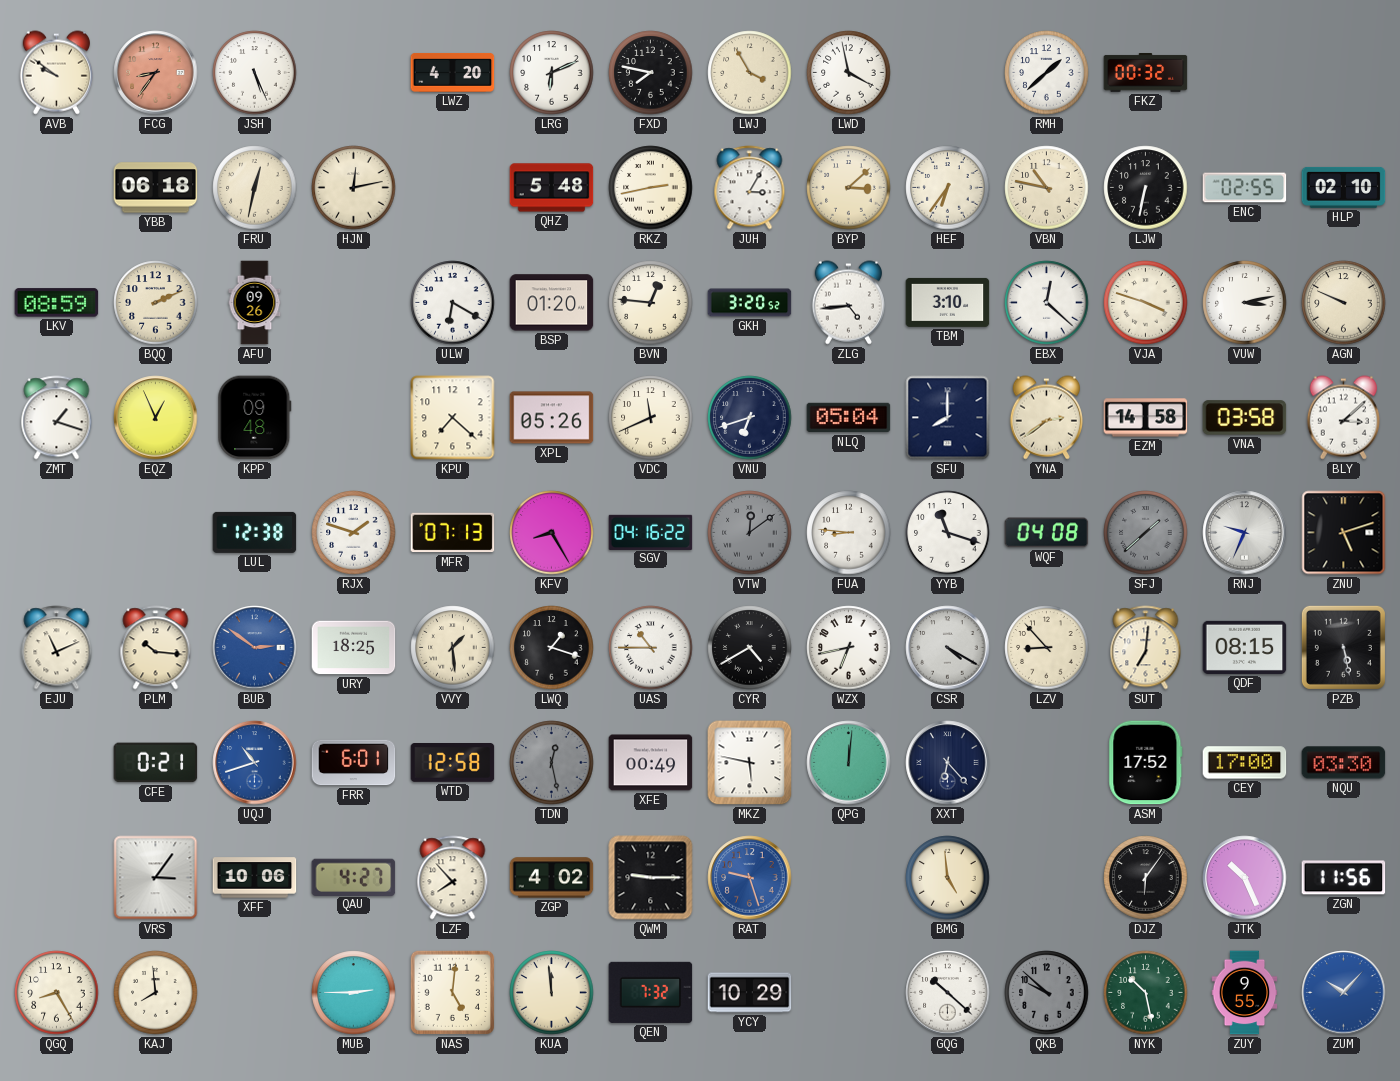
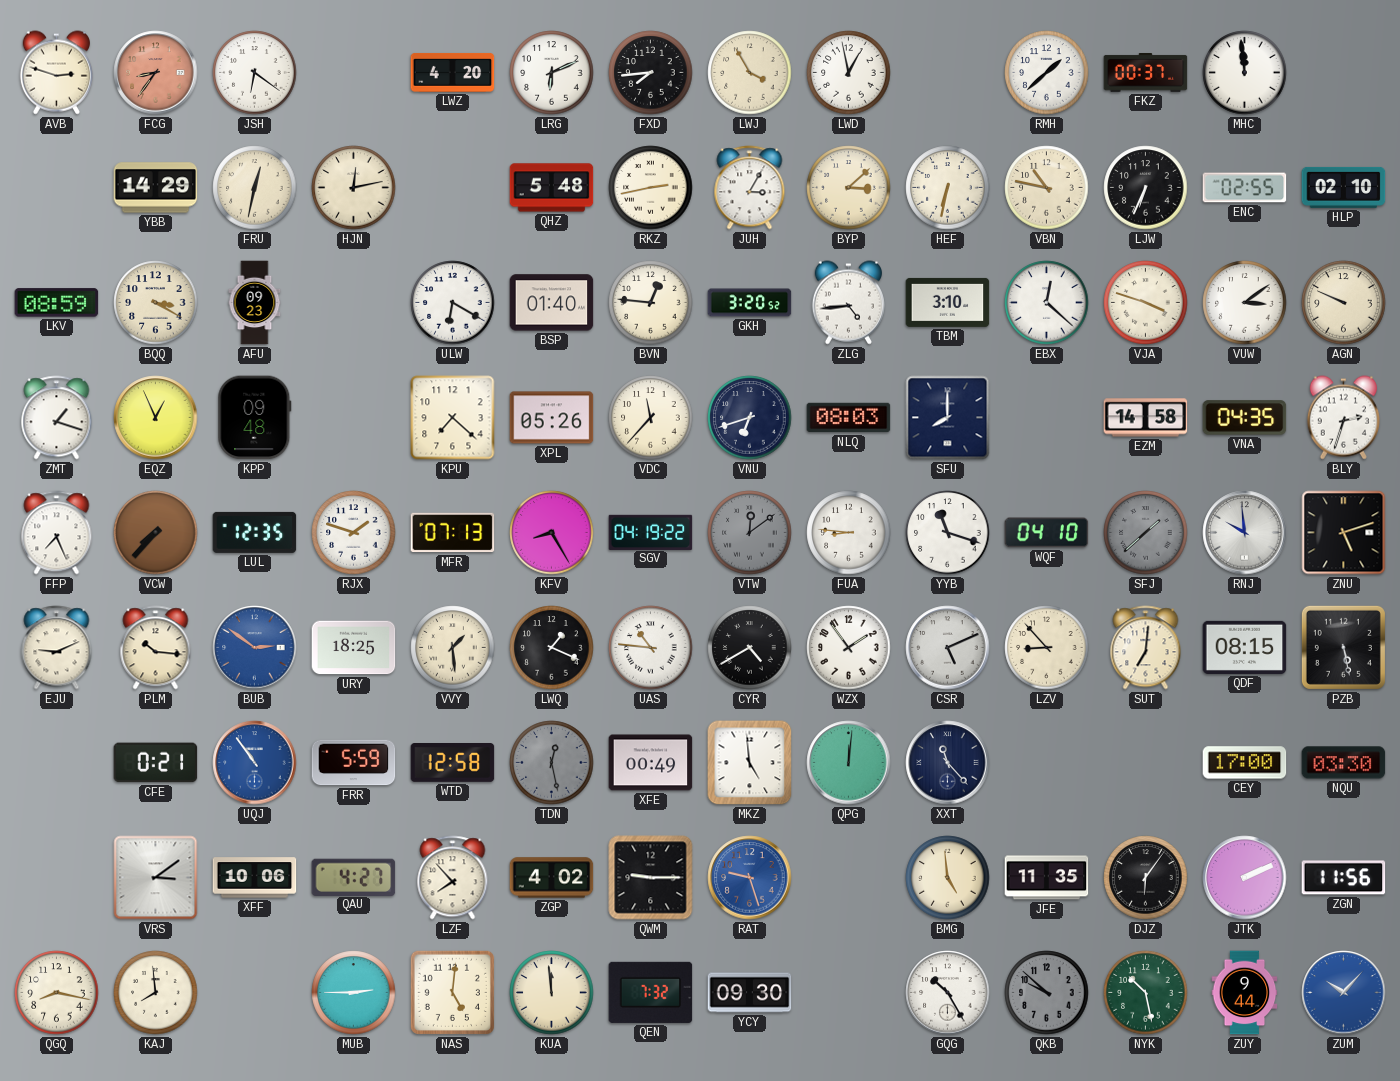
AVB: 9:51 -> 2:48
JSH: 5:26 -> 6:21
FXD: 7:47 -> 7:44
LWD: 3:58 -> 12:58
FKZ: 00:32 -> 00:37
MHC: none -> 11:59
YBB: 06:18 -> 14:29
HEF: 6:36 -> 6:32
LJW: 6:32 -> 6:34
BQQ: 2:11 -> 3:20
AFU: 09:26 -> 09:23
BSP: 01:20 -> 01:40
VUW: 3:13 -> 3:09
VDC: 11:41 -> 11:37
NLQ: 05:04 -> 08:03
YNA: 2:39 -> none
VNA: 03:58 -> 04:35
BLY: 3:08 -> 2:33
FFP: none -> 7:26
VCW: none -> 7:37
LUL: 12:38 -> 12:35
SGV: 04:16 -> 04:19
WQF: 04:08 -> 04:10
RNJ: 9:34 -> 9:59
EJU: 11:11 -> 9:11
LWQ: 1:18 -> 1:19
UAS: 10:45 -> 10:46
WZX: 6:43 -> 1:54
CSR: 4:20 -> 5:11
UQJ: 10:42 -> 10:54
FRR: 6:01 -> 5:59
MKZ: 5:47 -> 4:59
XXT: 6:23 -> 11:23
ASM: 17:52 -> none
VRS: 3:06 -> 3:09
JFE: none -> 11:35
JTK: 10:26 -> 2:11
QGQ: 8:25 -> 8:17
YCY: 10:29 -> 09:30
GQG: 10:22 -> 10:25
ZUY: 9:55 -> 9:44
